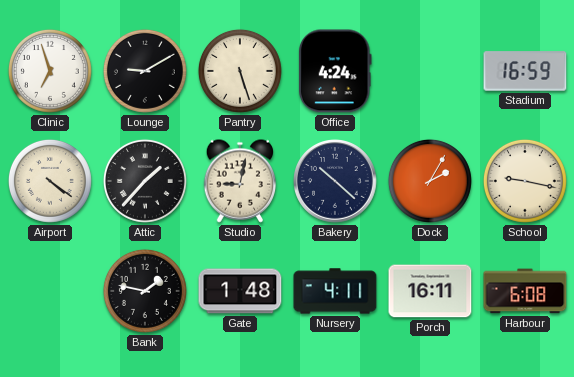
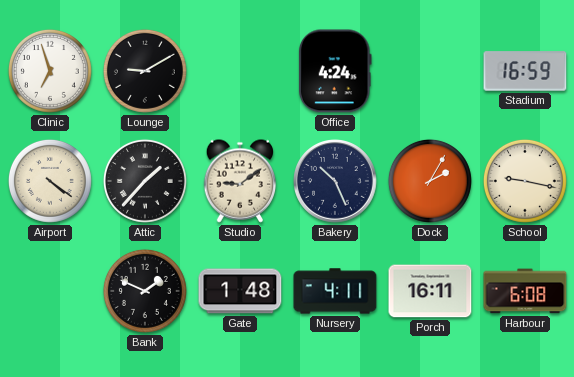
Pantry: 5:27 -> none
Studio: 9:02 -> 9:09
Bakery: 10:22 -> 10:26
Bank: 1:47 -> 1:49
